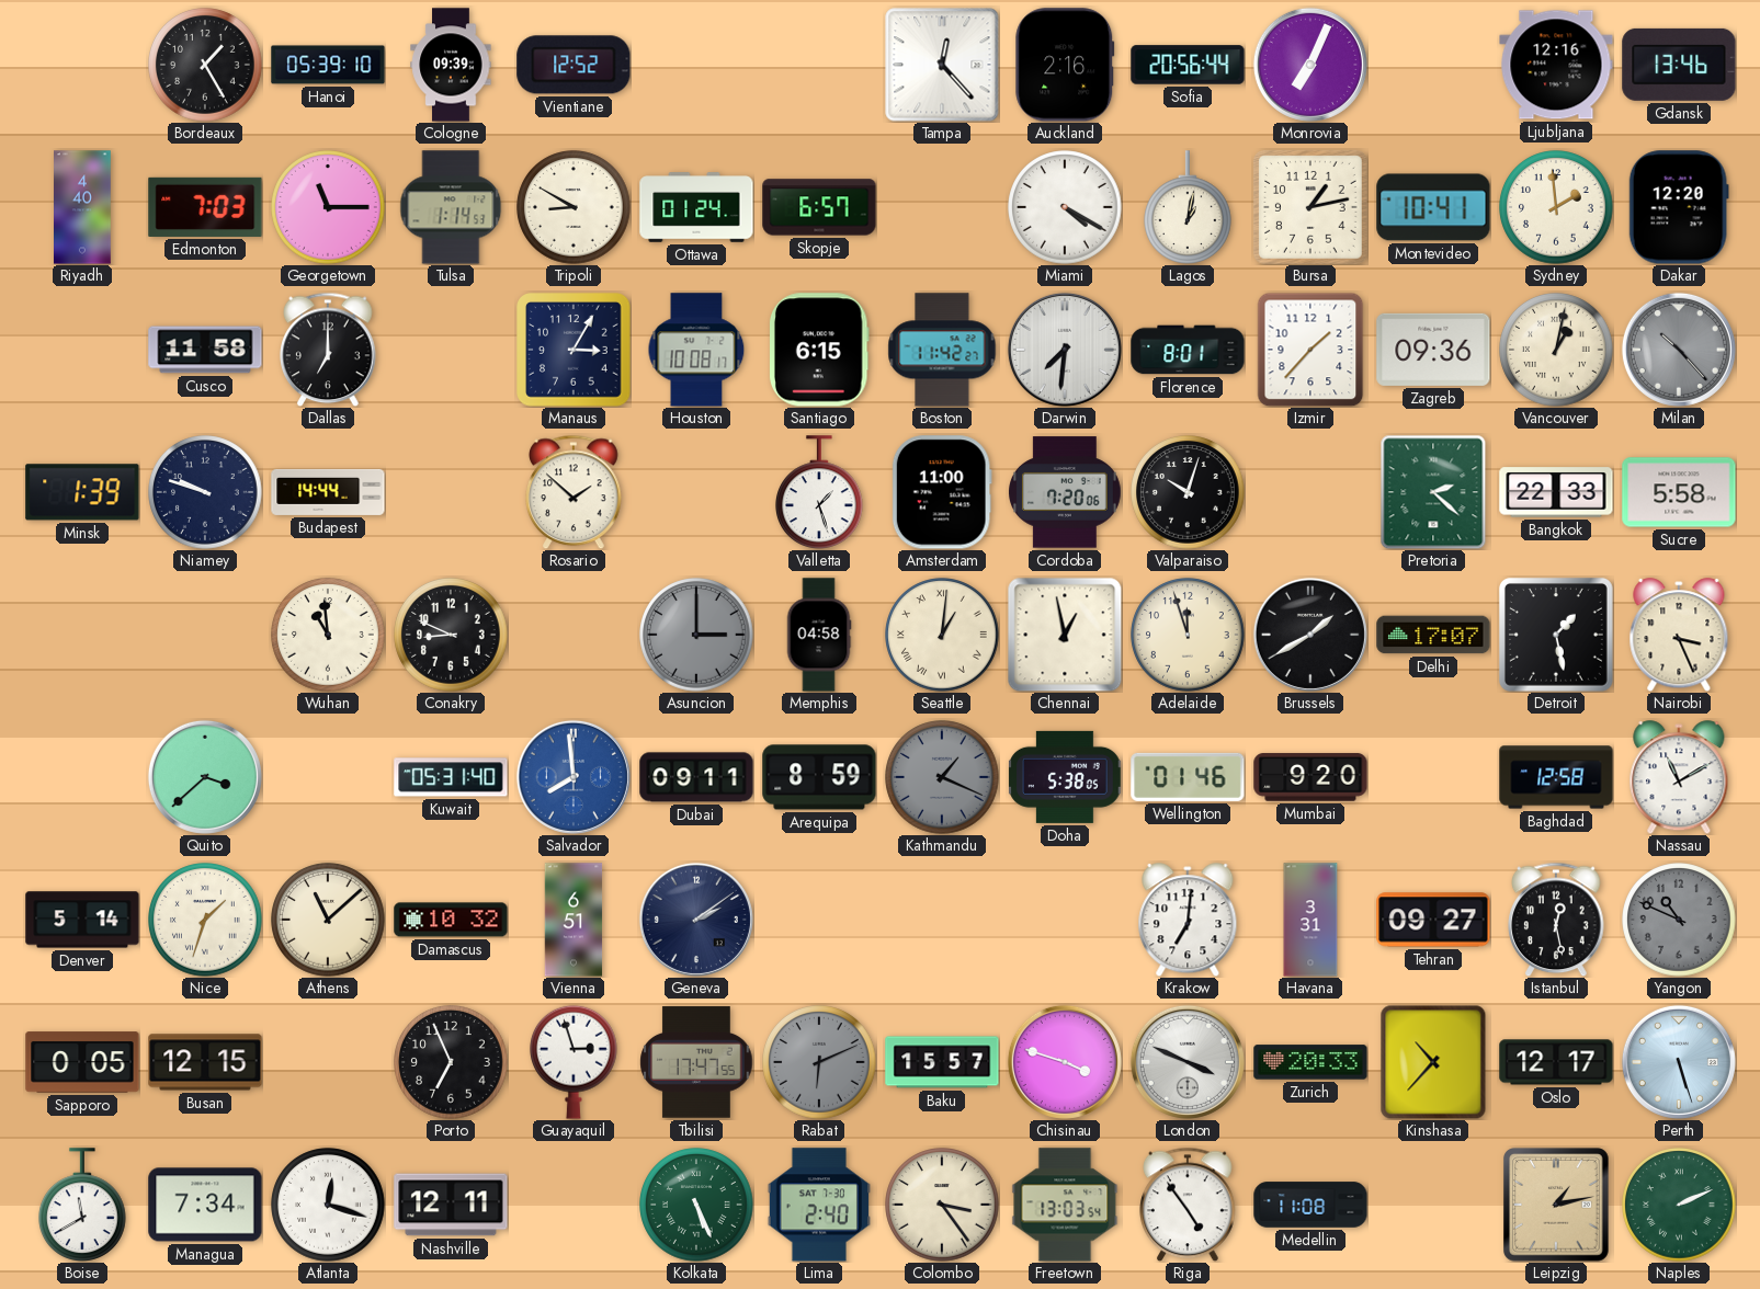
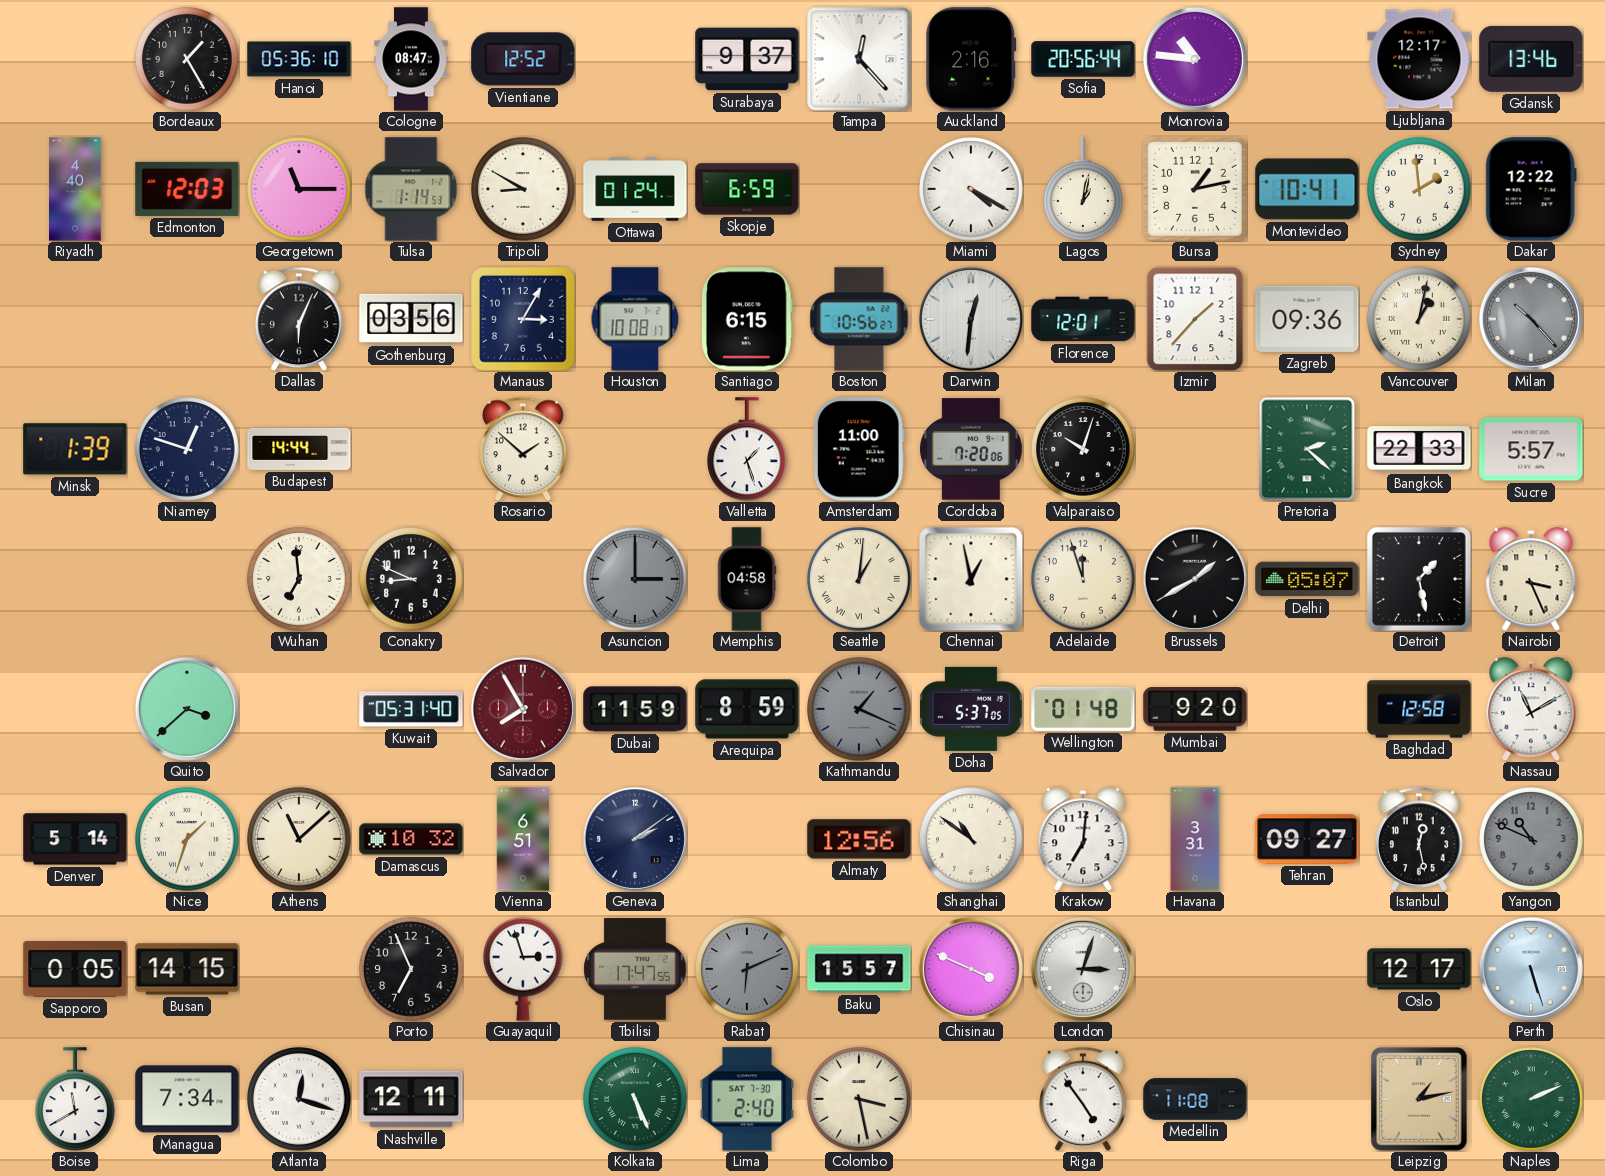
Hanoi: 05:39 -> 05:36
Cologne: 09:39 -> 08:47
Surabaya: none -> 9:37
Monrovia: 7:04 -> 10:46
Ljubljana: 12:16 -> 12:17
Edmonton: 7:03 -> 12:03
Skopje: 6:57 -> 6:59
Dakar: 12:20 -> 12:22
Cusco: 11:58 -> none
Dallas: 7:00 -> 6:04
Gothenburg: none -> 03:56
Boston: 11:42 -> 10:56
Darwin: 7:31 -> 12:31
Florence: 8:01 -> 12:01
Niamey: 9:48 -> 12:48
Sucre: 5:58 -> 5:57
Wuhan: 10:59 -> 6:59
Delhi: 17:07 -> 05:07
Salvador: 7:59 -> 7:55
Salvador dial: blue -> burgundy
Dubai: 09:11 -> 11:59
Doha: 5:38 -> 5:37
Wellington: 01:46 -> 01:48
Almaty: none -> 12:56
Shanghai: none -> 10:51
Busan: 12:15 -> 14:15
Chisinau: 3:48 -> 3:49
London: 3:49 -> 3:03
Zurich: 20:33 -> none
Kinshasa: 10:37 -> none
Colombo: 3:24 -> 3:28
Freetown: 13:03 -> none
